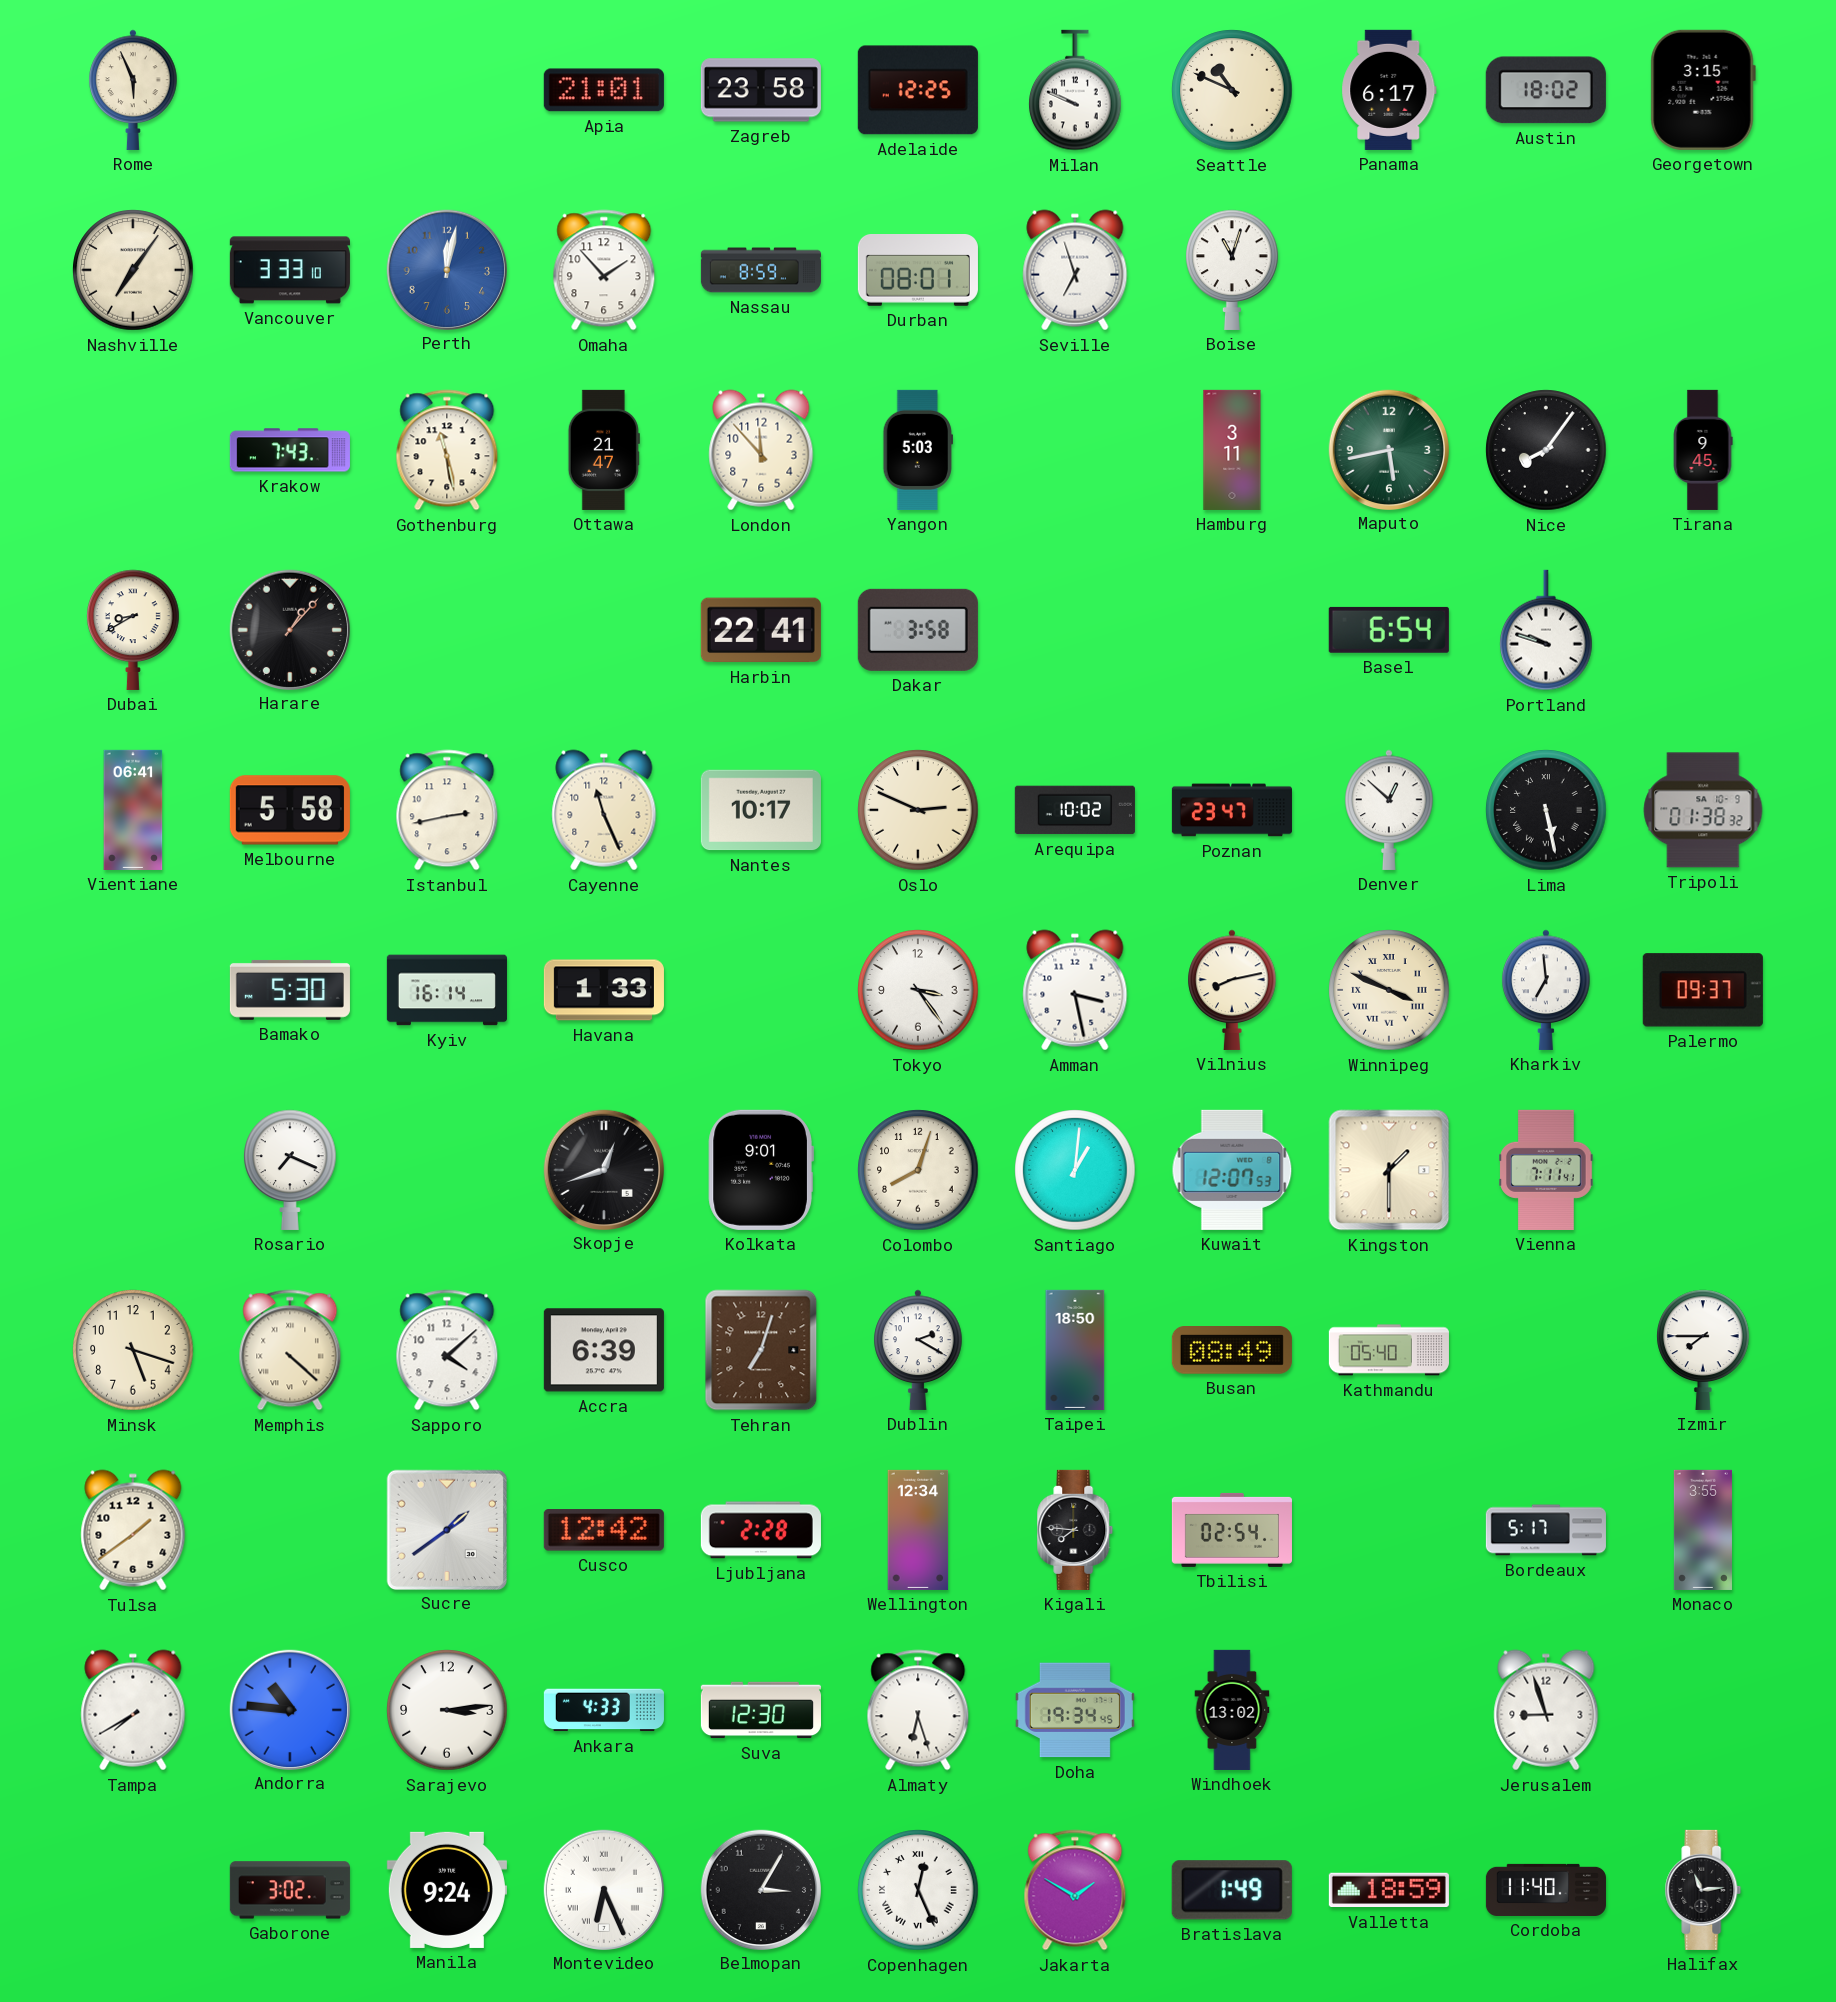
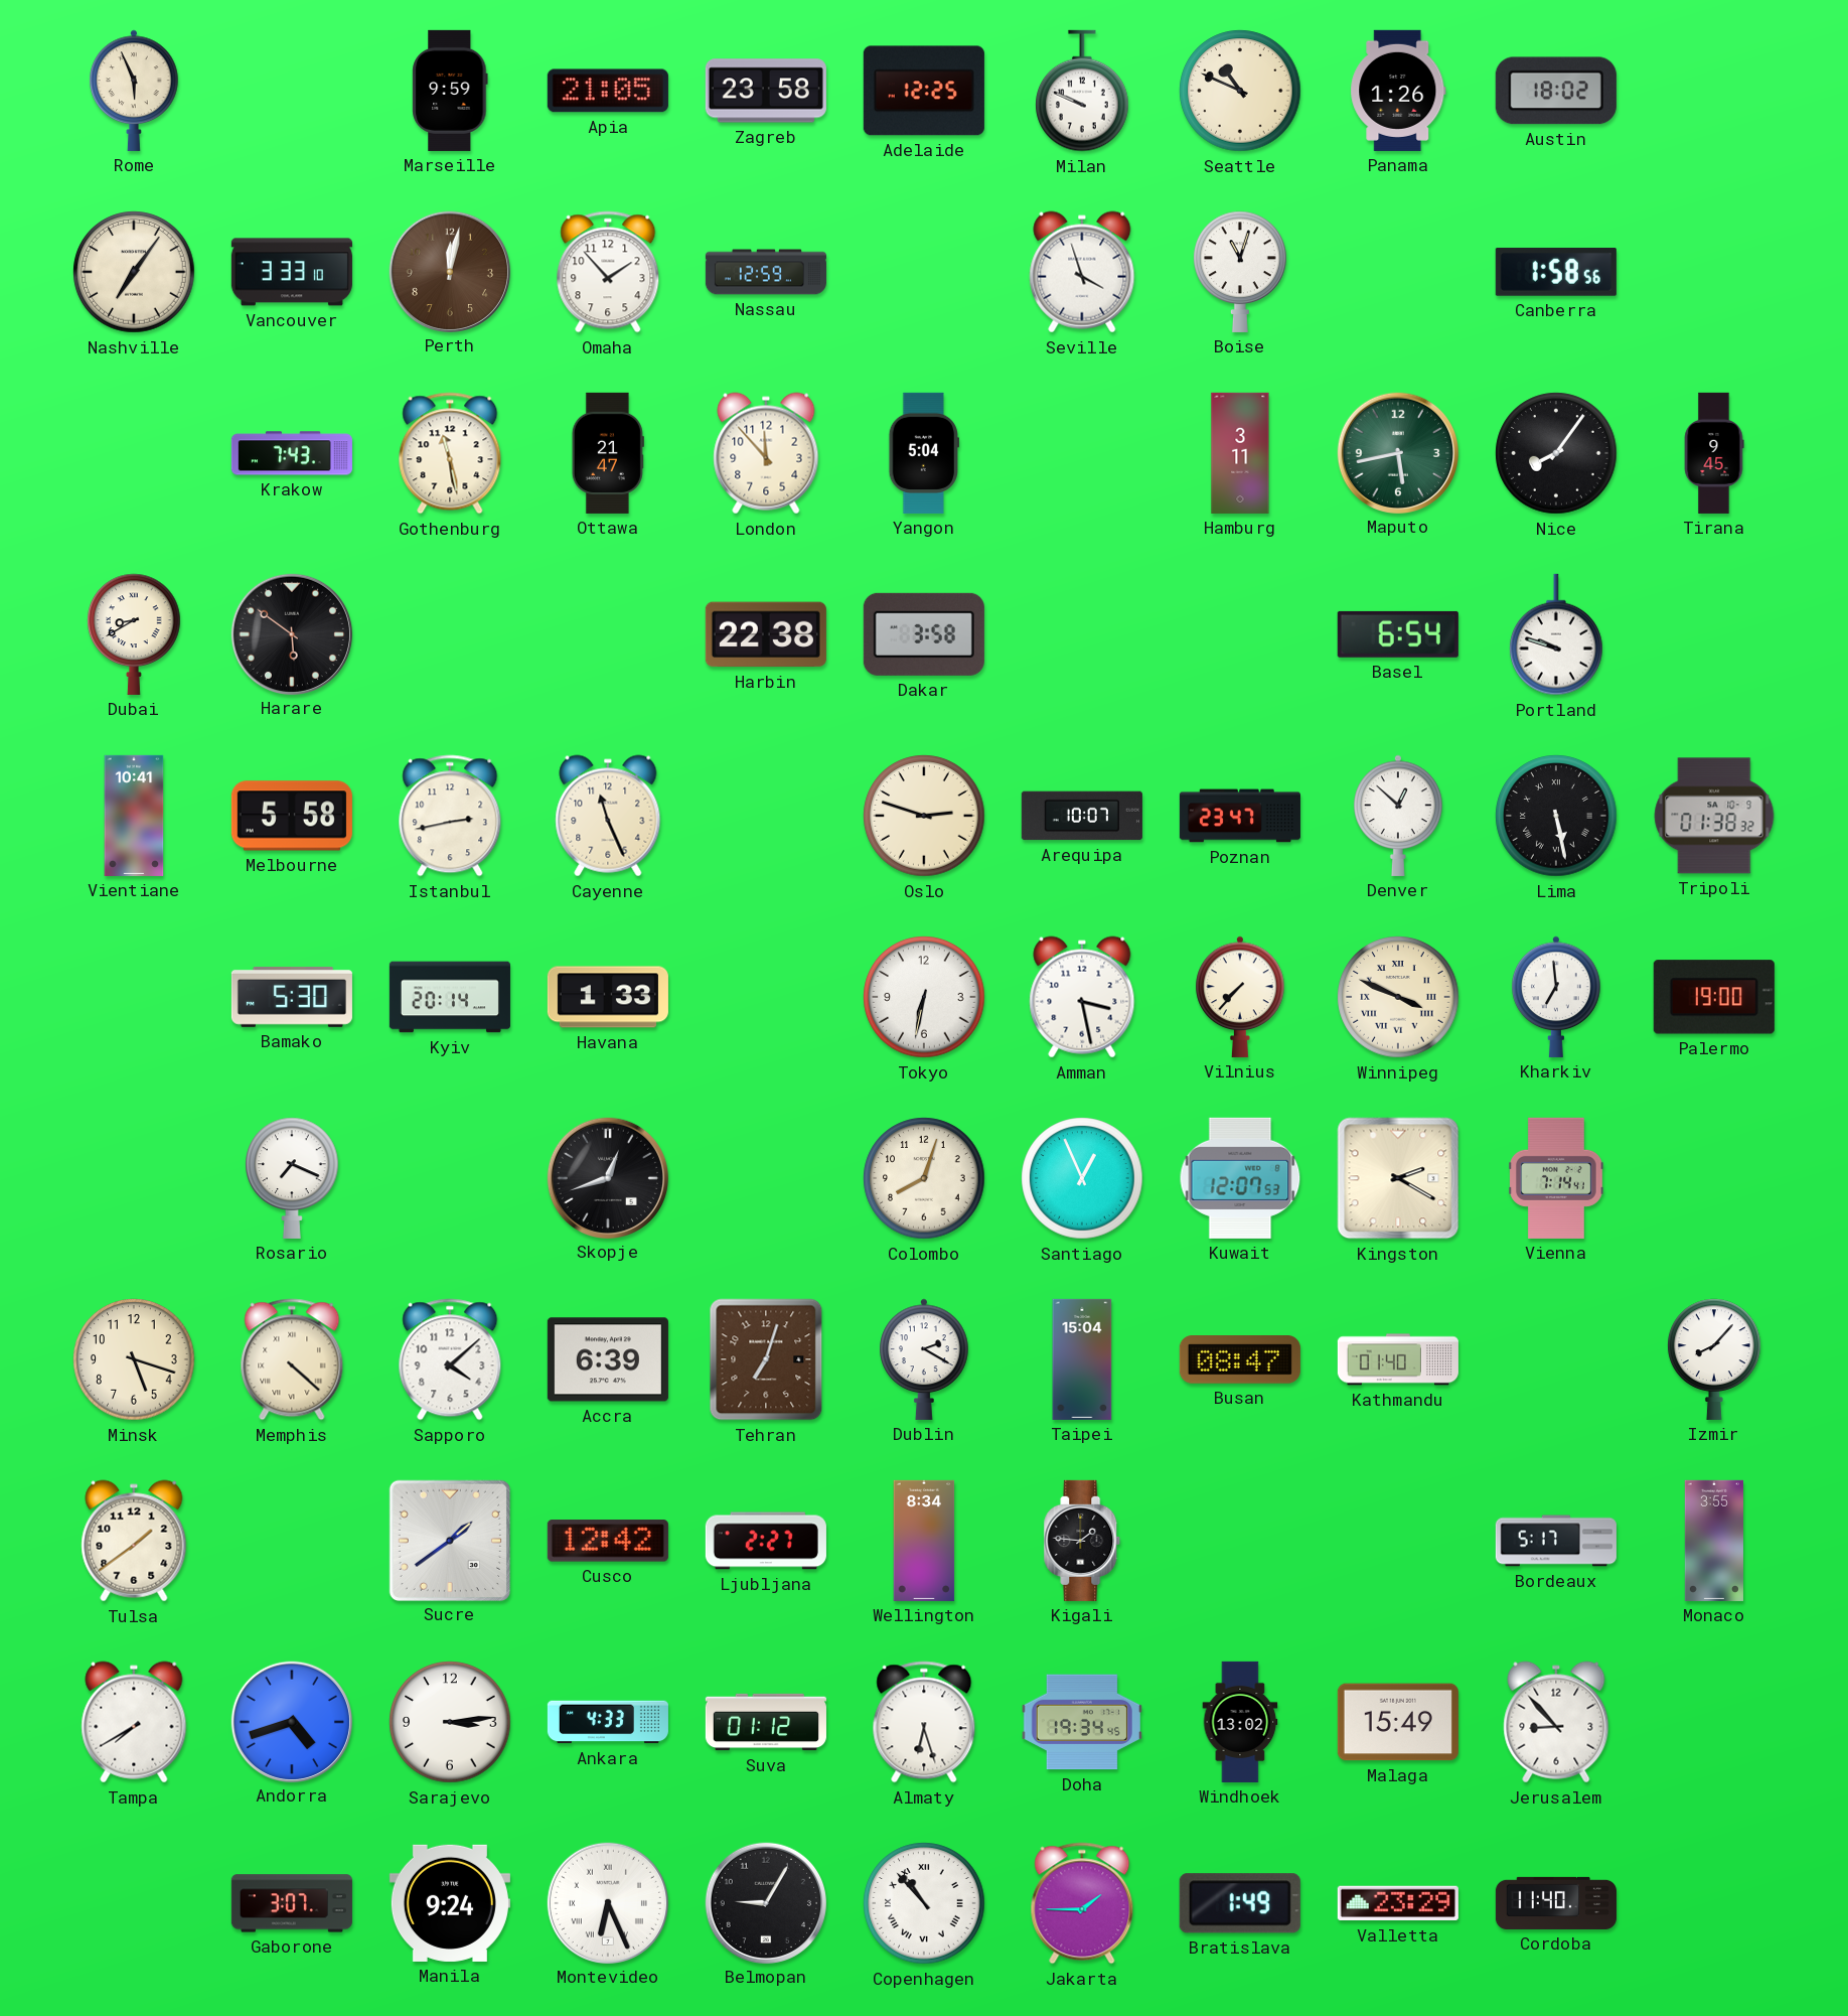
Marseille: none -> 9:59
Apia: 21:01 -> 21:05
Panama: 6:17 -> 1:26
Georgetown: 3:15 -> none
Perth dial: blue -> brown
Nassau: 8:59 -> 12:59
Durban: 08:01 -> none
Seville: 6:57 -> 3:57
Canberra: none -> 1:58
Yangon: 5:03 -> 5:04
Harare: 1:07 -> 5:51
Harbin: 22:41 -> 22:38
Vientiane: 06:41 -> 10:41
Nantes: 10:17 -> none
Oslo: 2:49 -> 2:48
Arequipa: 10:02 -> 10:07
Kyiv: 16:14 -> 20:14
Tokyo: 3:24 -> 6:32
Vilnius: 8:13 -> 7:37
Palermo: 09:37 -> 19:00
Kolkata: 9:01 -> none
Santiago: 1:01 -> 12:56
Kingston: 1:30 -> 2:20
Vienna: 7:11 -> 7:14
Taipei: 18:50 -> 15:04
Busan: 08:49 -> 08:47
Kathmandu: 05:40 -> 01:40
Izmir: 7:45 -> 8:07
Ljubljana: 2:28 -> 2:27
Wellington: 12:34 -> 8:34
Kigali: 7:46 -> 1:46
Tbilisi: 02:54 -> none
Andorra: 10:46 -> 4:42
Suva: 12:30 -> 01:12
Malaga: none -> 15:49
Jerusalem: 8:57 -> 8:53
Gaborone: 3:02 -> 3:07
Belmopan: 3:05 -> 9:05
Copenhagen: 12:26 -> 10:53
Jakarta: 1:50 -> 1:45
Valletta: 18:59 -> 23:29
Halifax: 11:14 -> none
